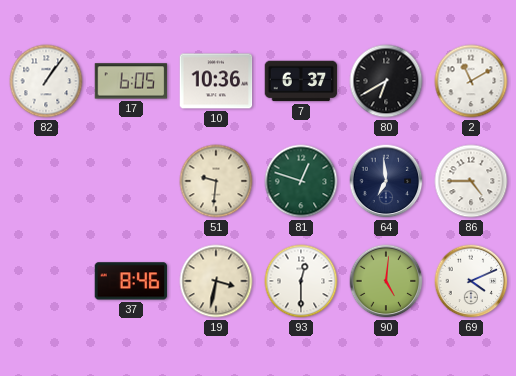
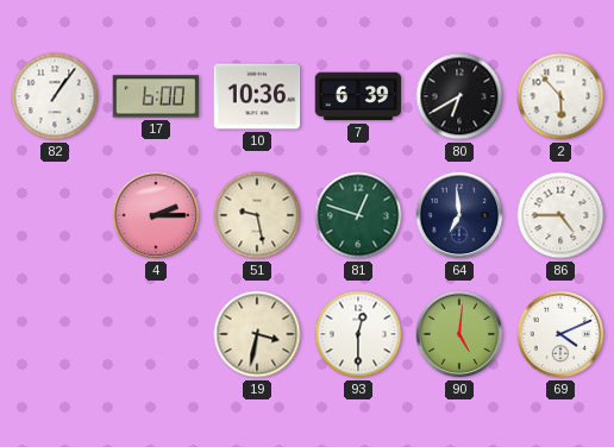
17: 6:05 -> 6:00
7: 6:37 -> 6:39
2: 11:10 -> 5:53
4: none -> 2:15
51: 9:31 -> 9:28
37: 8:46 -> none
